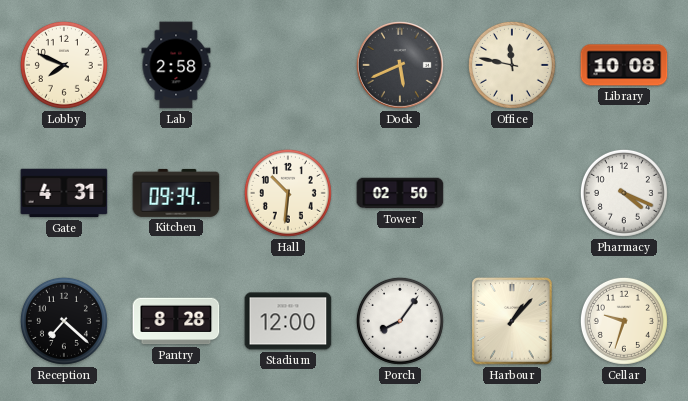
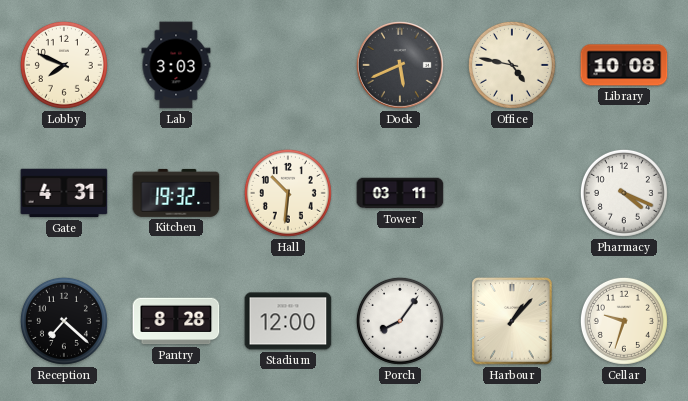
Lab: 2:58 -> 3:03
Office: 11:47 -> 4:47
Kitchen: 09:34 -> 19:32
Tower: 02:50 -> 03:11
